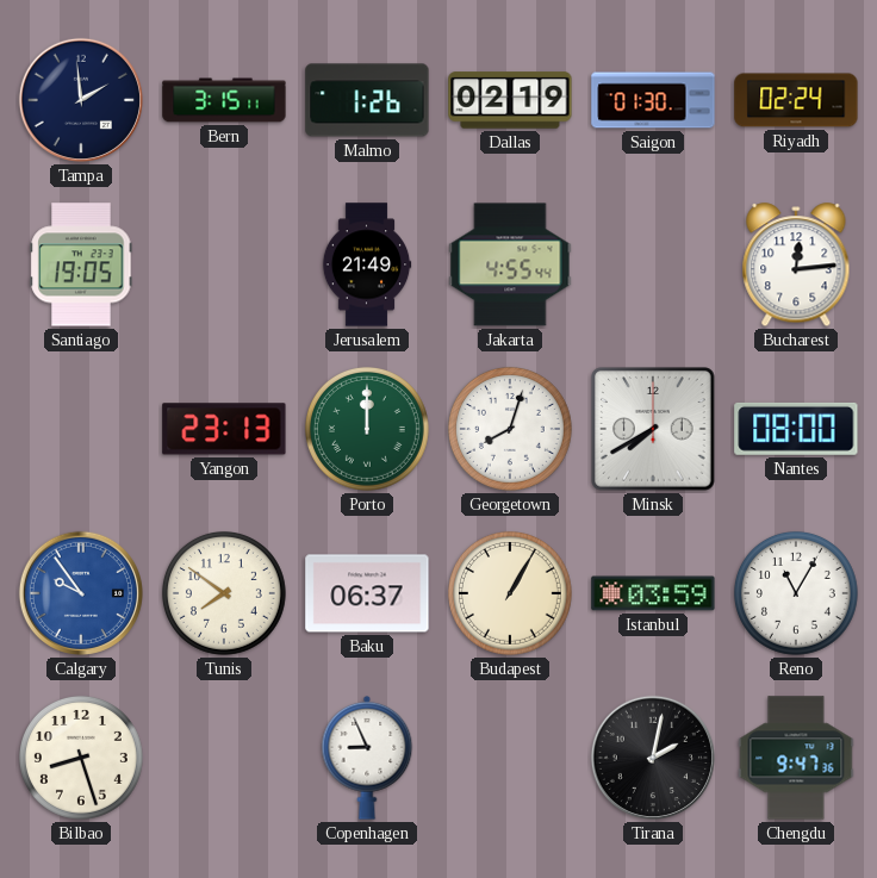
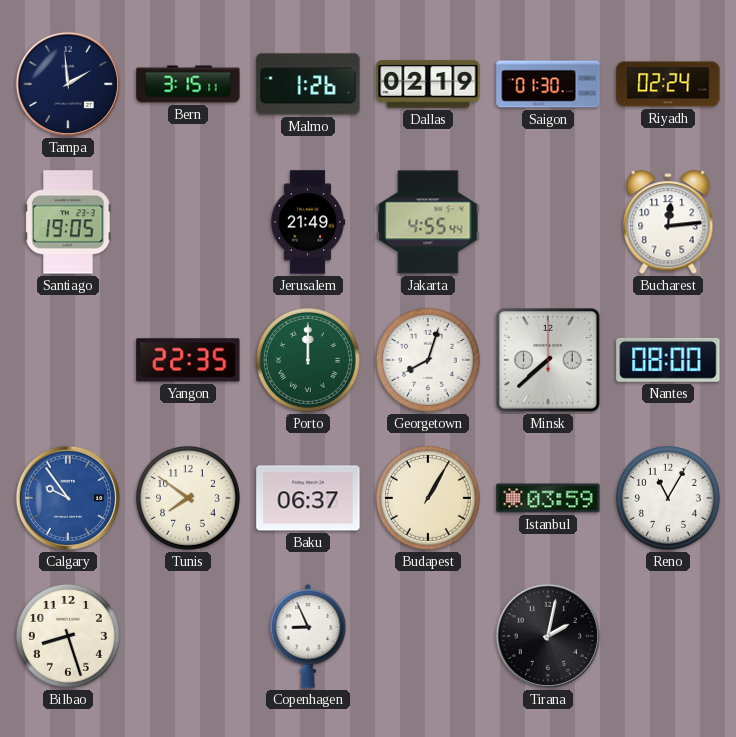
Yangon: 23:13 -> 22:35
Minsk: 7:40 -> 7:38
Chengdu: 9:47 -> none
